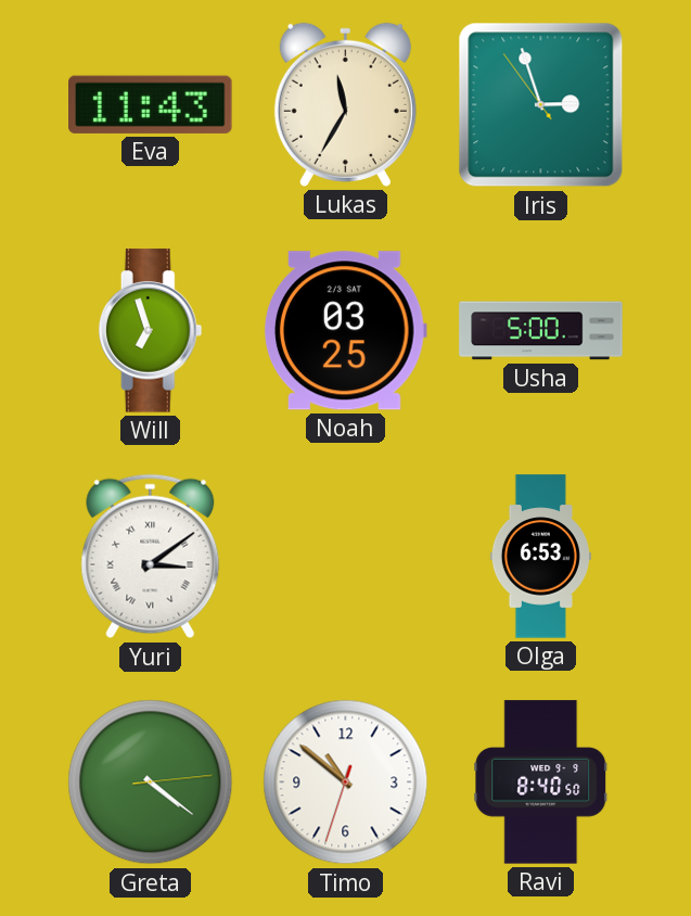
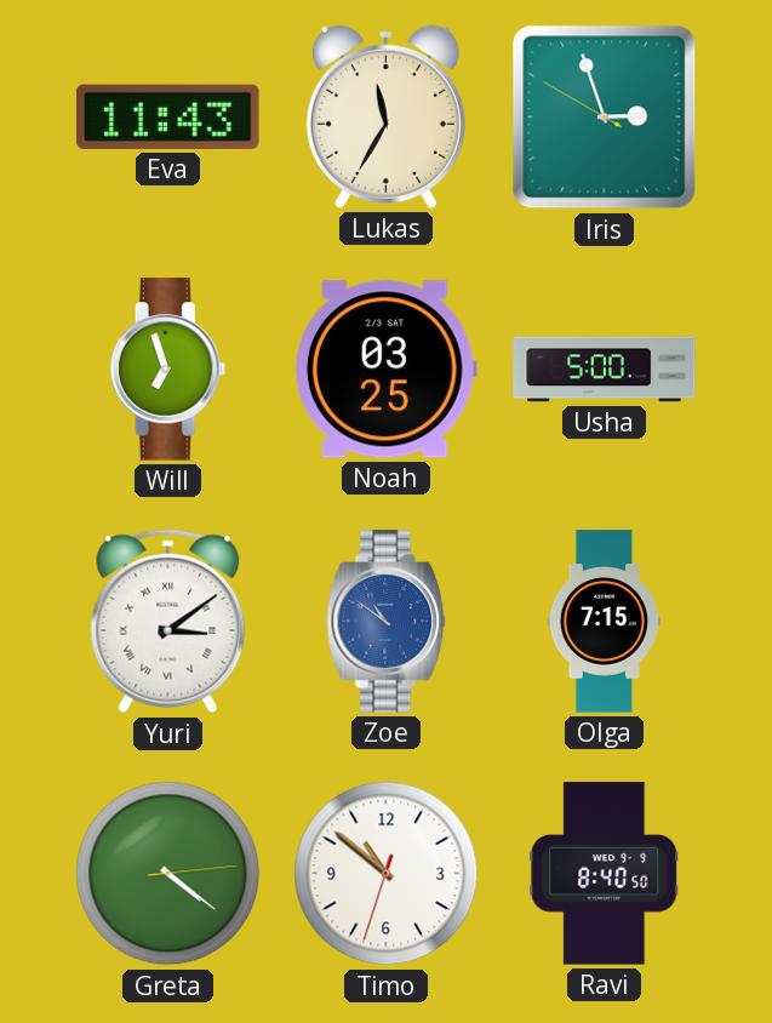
Iris: 2:56:54 -> 2:56:50
Zoe: none -> 10:51
Olga: 6:53 -> 7:15
